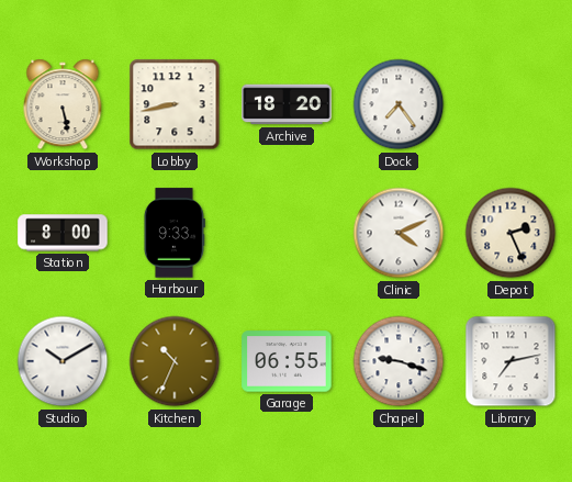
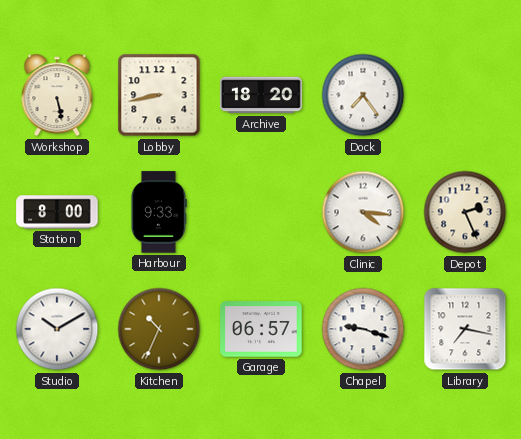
Clinic: 4:11 -> 4:16
Garage: 06:55 -> 06:57
Library: 7:13 -> 7:17
